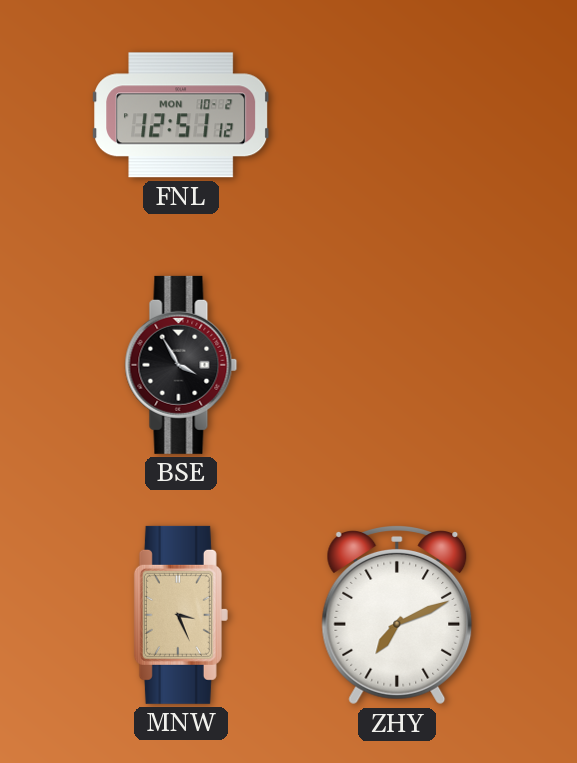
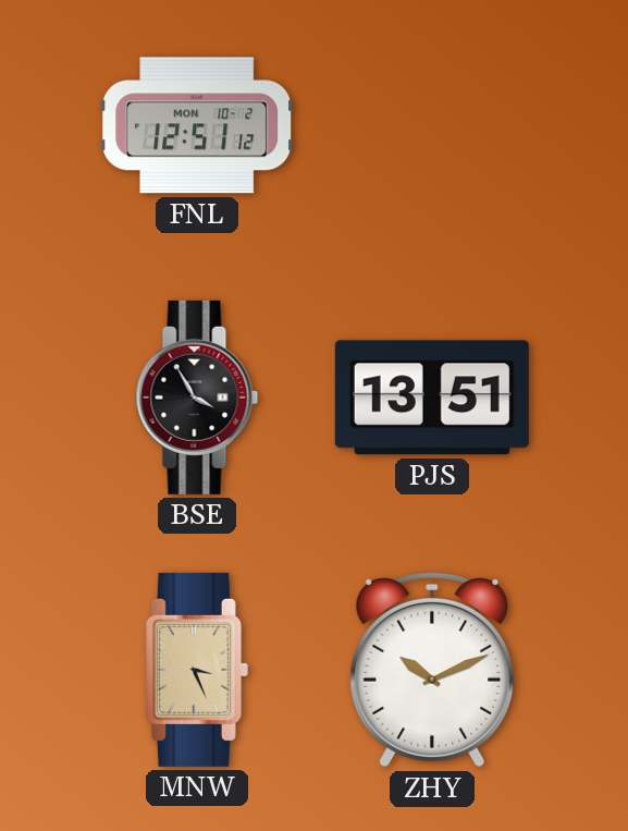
PJS: none -> 13:51
ZHY: 7:11 -> 10:11
